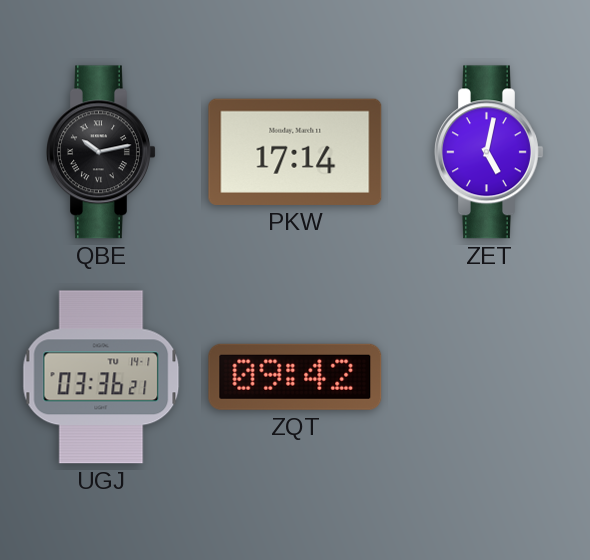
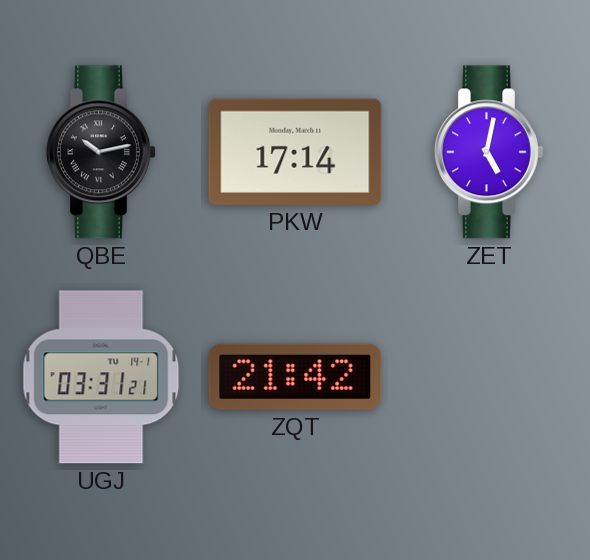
UGJ: 03:36 -> 03:31
ZQT: 09:42 -> 21:42
